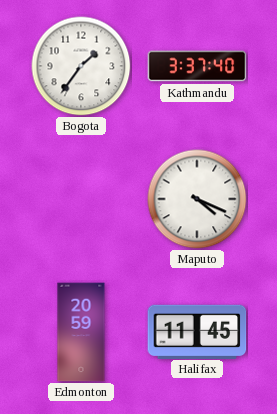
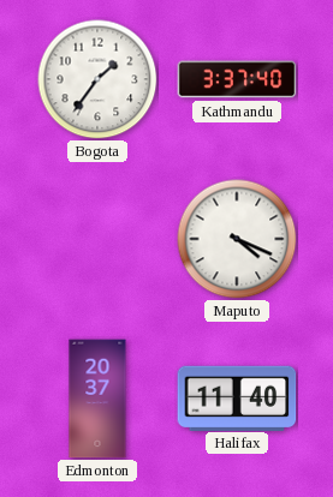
Edmonton: 20:59 -> 20:37
Halifax: 11:45 -> 11:40
